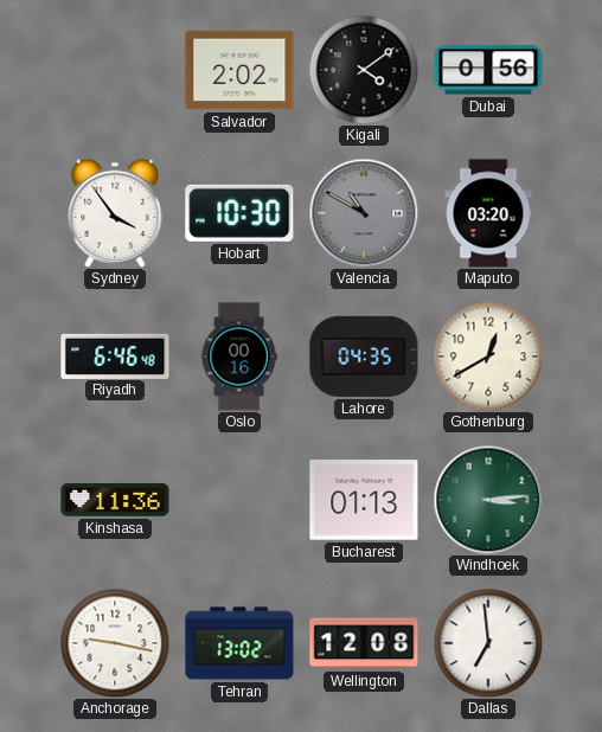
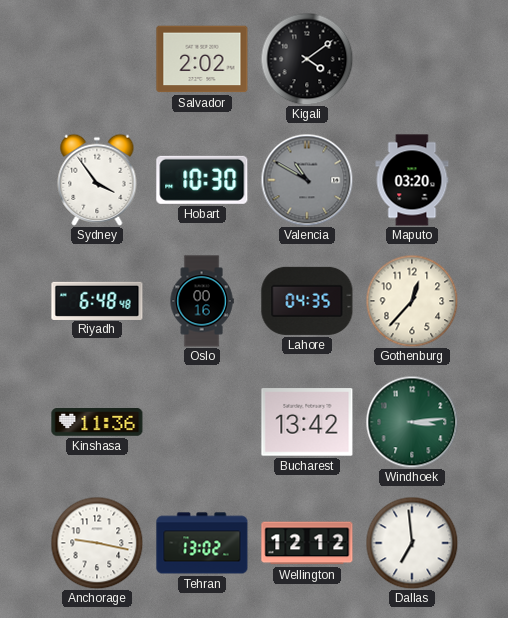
Dubai: 0:56 -> none
Riyadh: 6:46 -> 6:48
Gothenburg: 12:40 -> 12:37
Bucharest: 01:13 -> 13:42
Wellington: 12:08 -> 12:12
